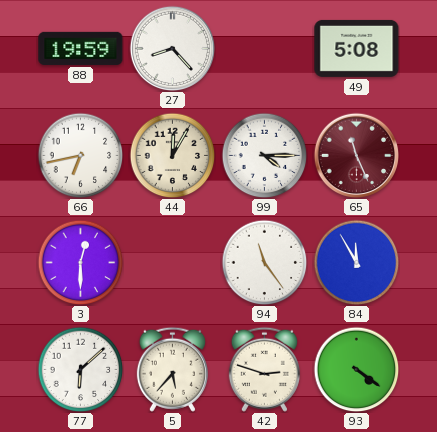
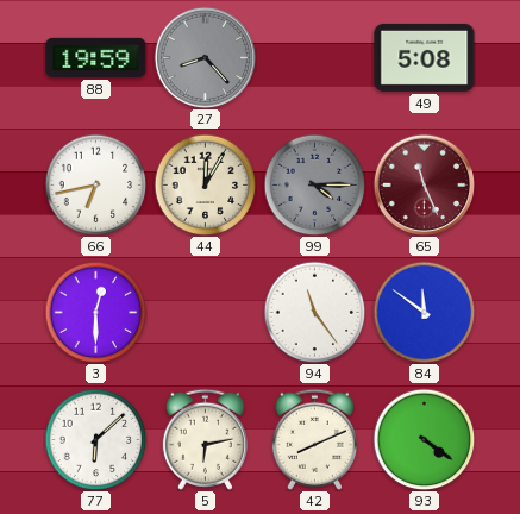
27 dial: white -> grey
99 dial: white -> grey
84: 11:55 -> 11:51
5: 5:37 -> 6:13
42: 2:48 -> 8:11
